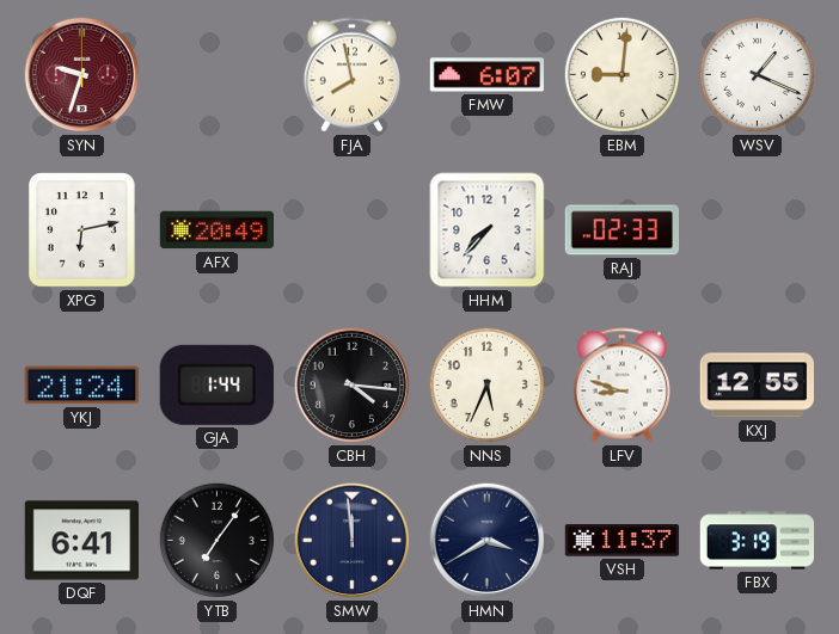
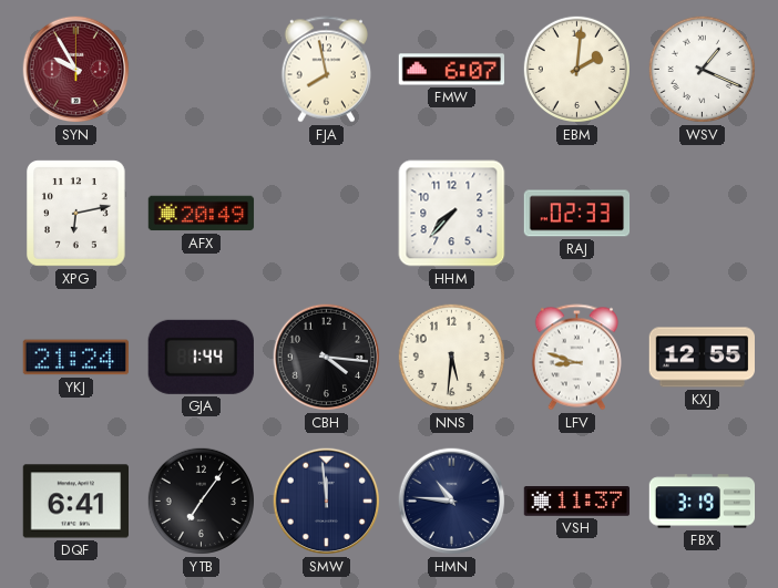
SYN: 9:33 -> 9:55
EBM: 9:01 -> 2:01
NNS: 5:34 -> 5:31
HMN: 3:40 -> 10:46
